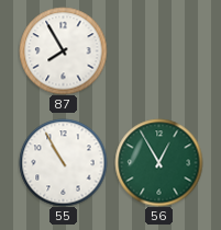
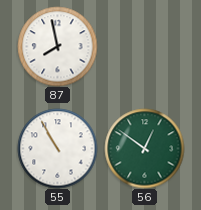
87: 7:55 -> 7:58
56: 12:55 -> 12:51
